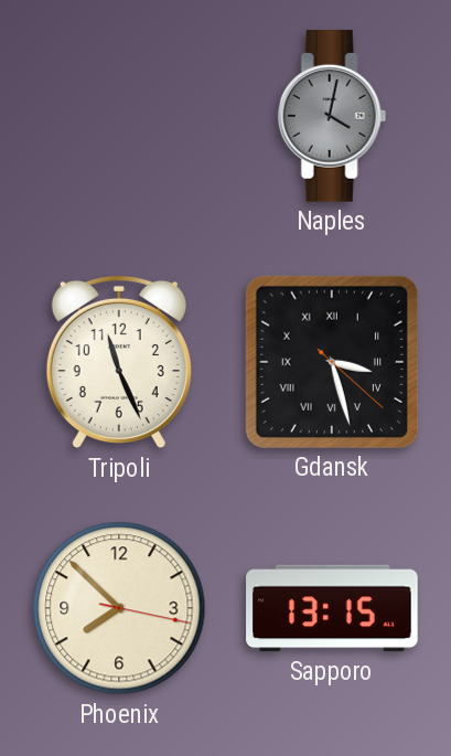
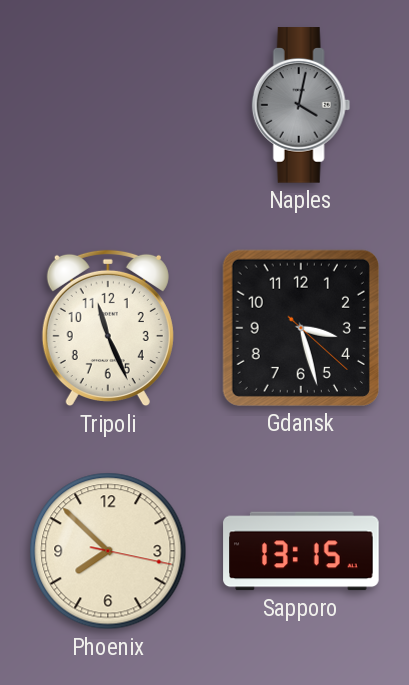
Gdansk numerals: Roman -> Arabic
